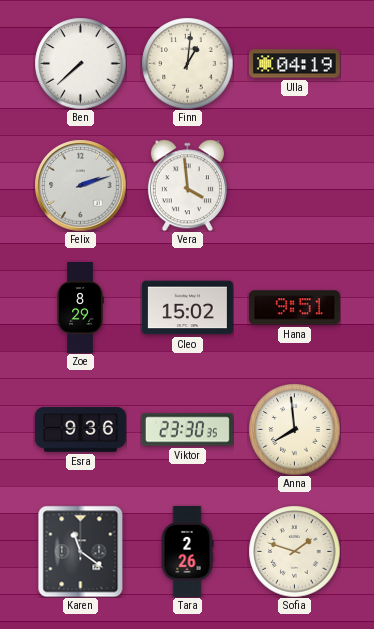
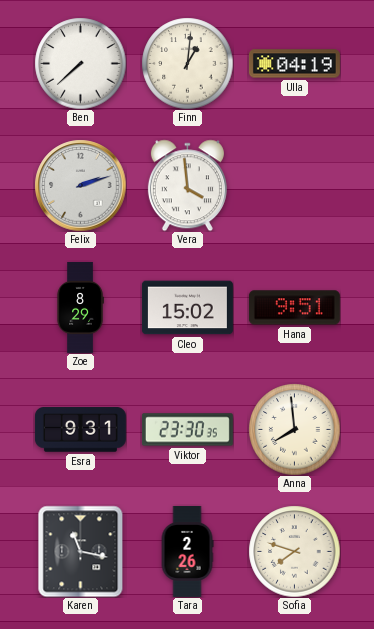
Esra: 9:36 -> 9:31
Karen: 11:21 -> 11:17
Sofia: 1:48 -> 7:48
